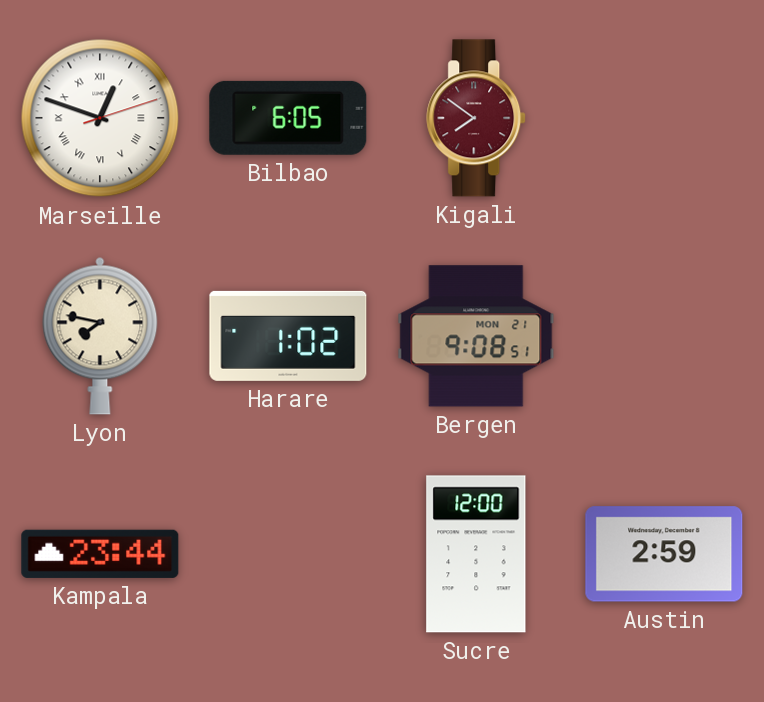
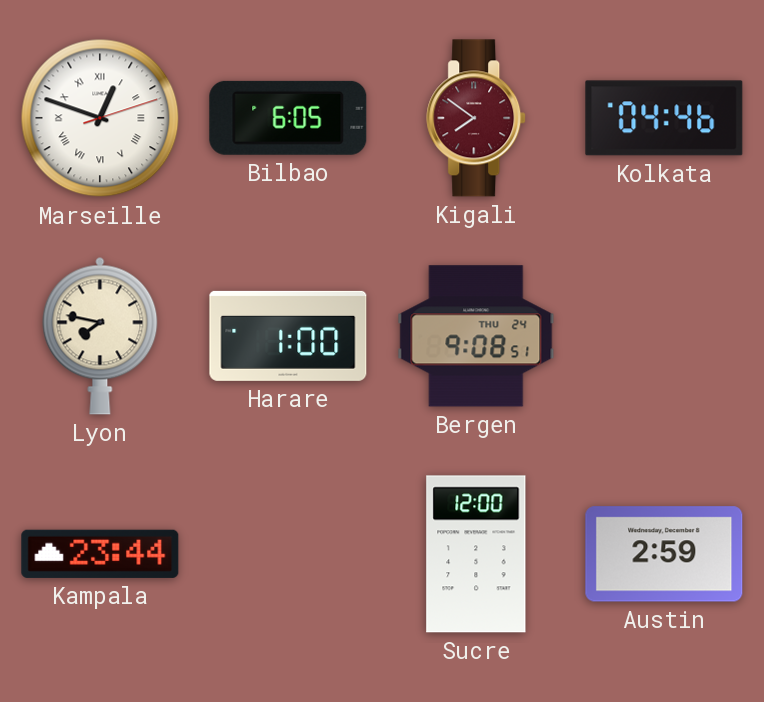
Kolkata: none -> 04:46
Harare: 1:02 -> 1:00
Bergen date: MON 21 -> THU 24
